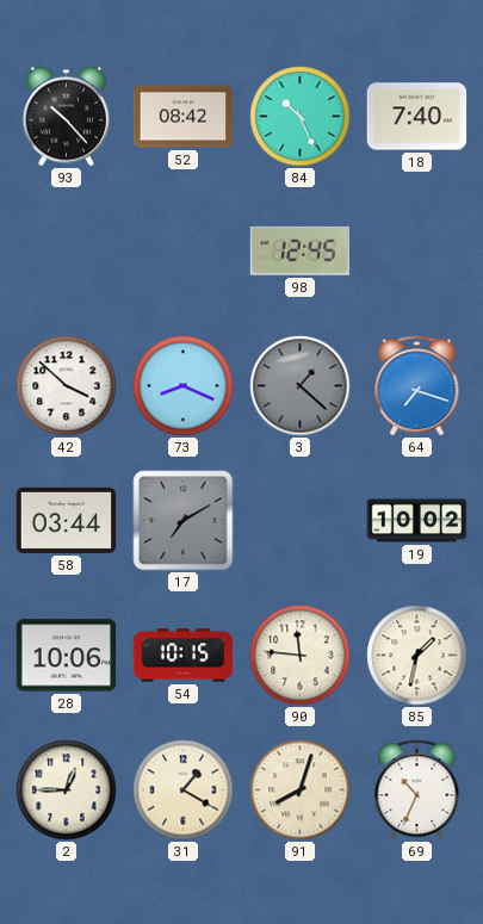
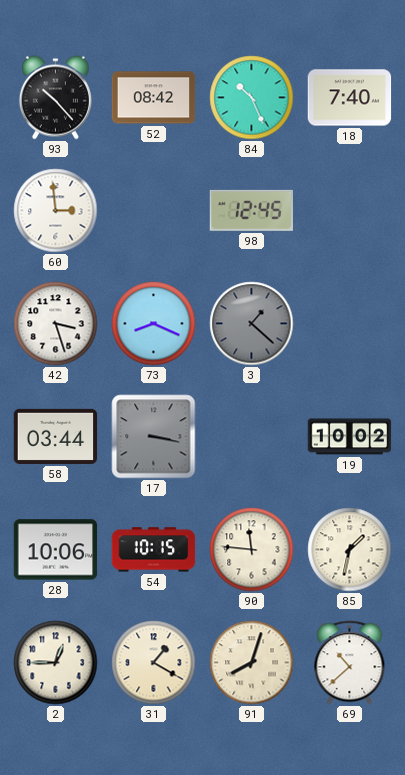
60: none -> 2:59
42: 3:52 -> 3:27
64: 7:18 -> none
17: 7:10 -> 3:17
69: 10:34 -> 10:38
